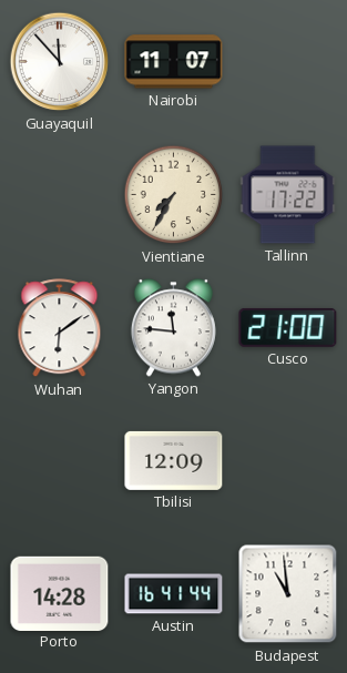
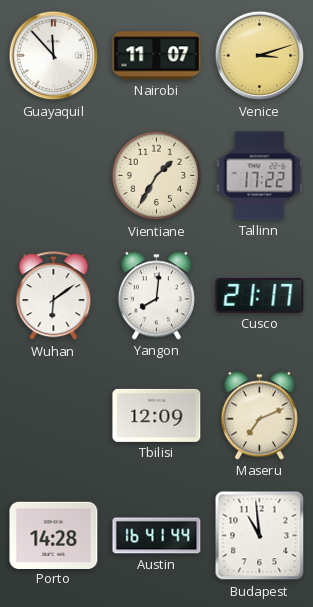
Venice: none -> 3:12
Vientiane: 7:35 -> 1:35
Yangon: 11:46 -> 8:01
Cusco: 21:00 -> 21:17
Maseru: none -> 7:11
